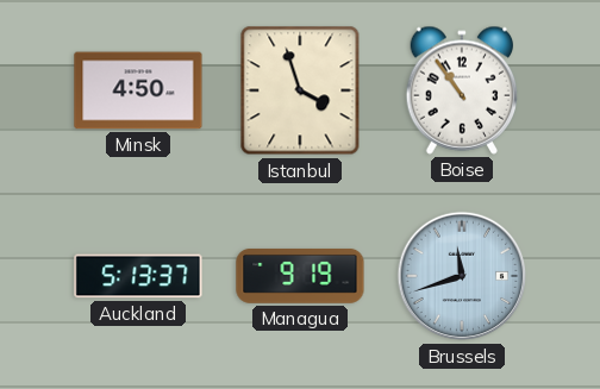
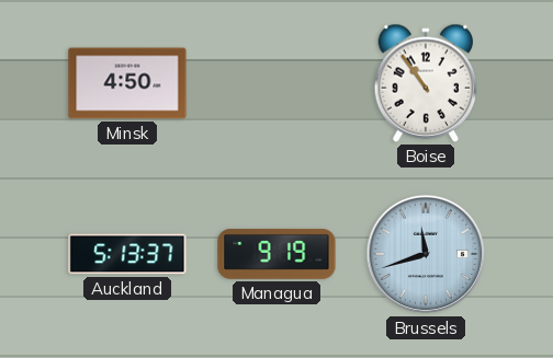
Istanbul: 3:57 -> none
